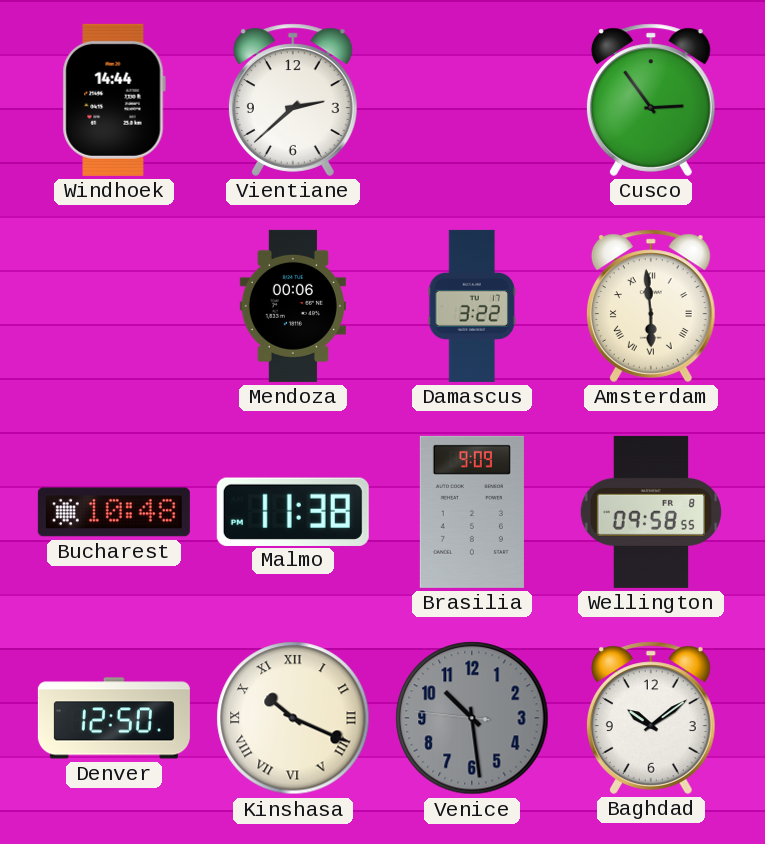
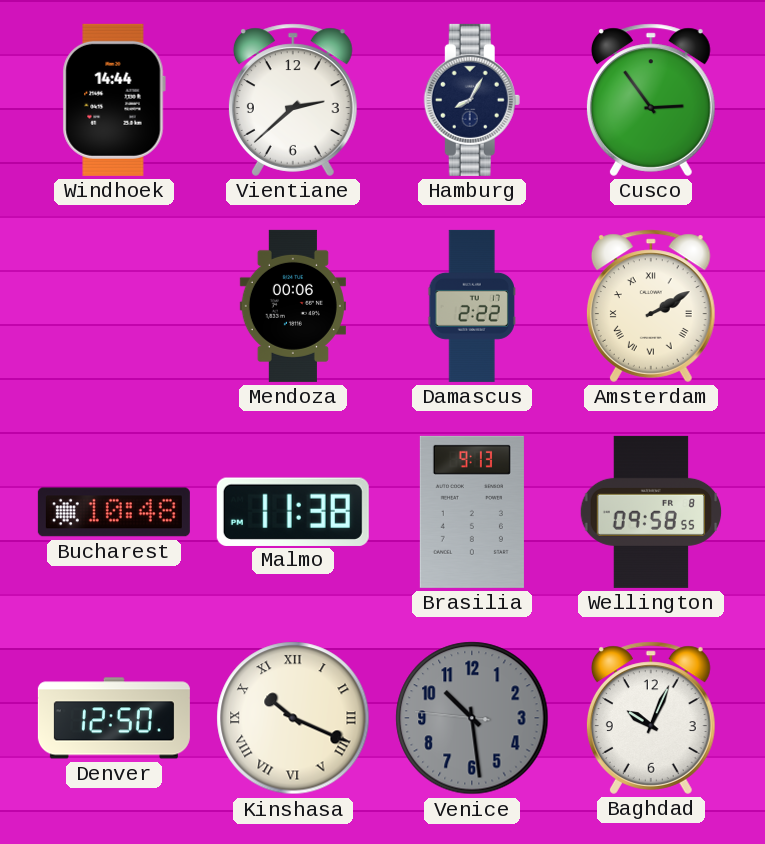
Hamburg: none -> 8:05
Damascus: 3:22 -> 2:22
Amsterdam: 5:59 -> 2:10
Brasilia: 9:09 -> 9:13
Baghdad: 10:09 -> 10:04
